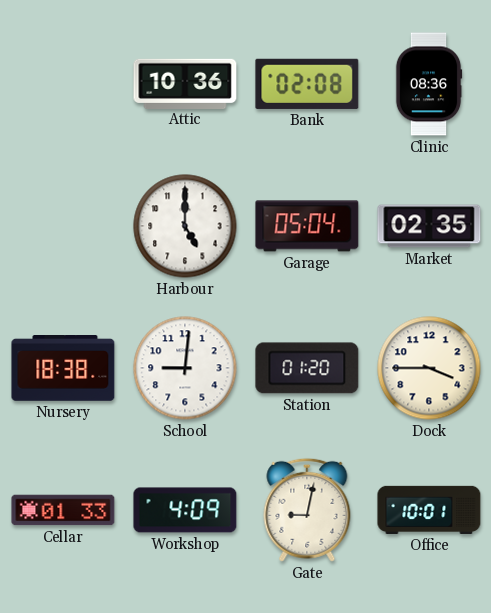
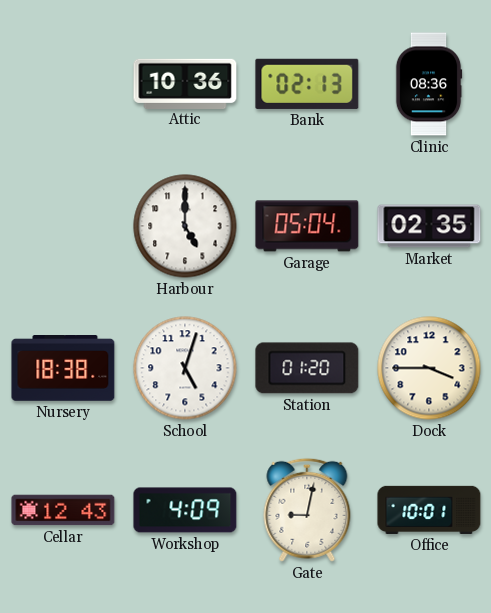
Bank: 02:08 -> 02:13
School: 9:01 -> 5:03
Cellar: 01:33 -> 12:43
